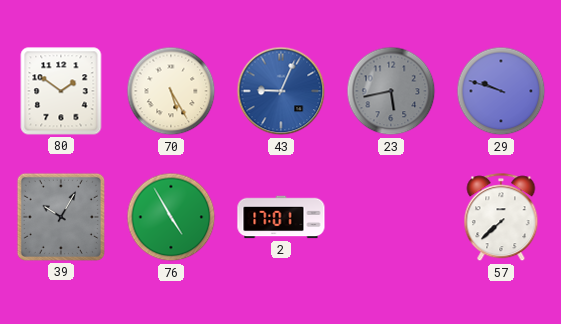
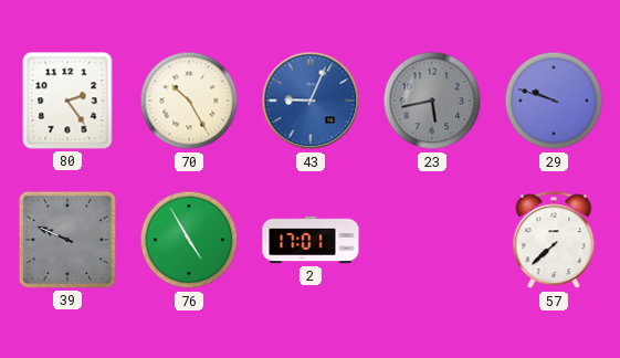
80: 1:51 -> 2:24
70: 5:25 -> 10:25
39: 10:05 -> 9:49
